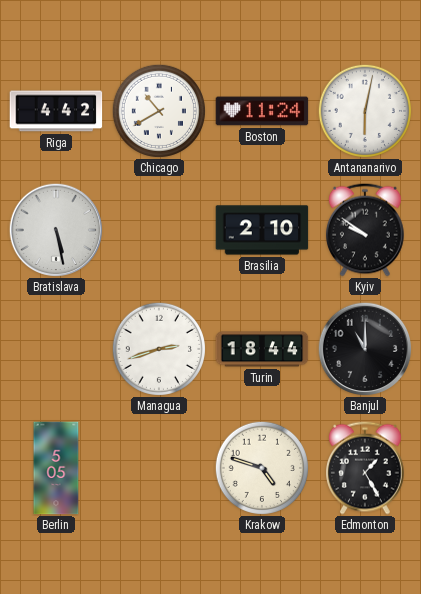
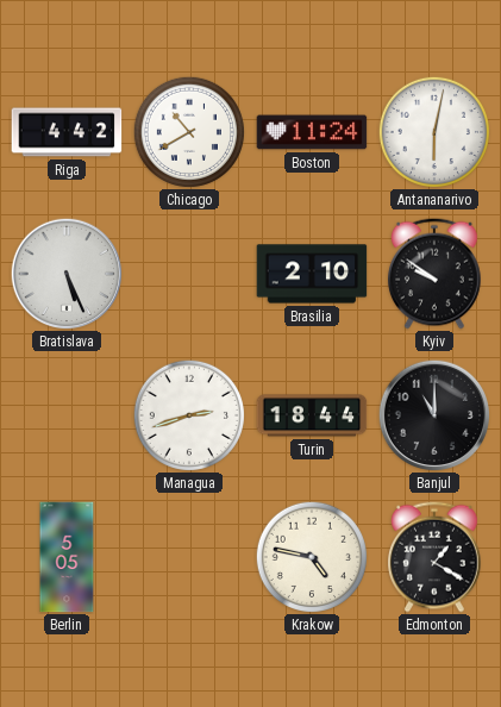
Bratislava: 5:28 -> 5:26
Krakow: 4:48 -> 4:47
Edmonton: 1:25 -> 1:20
